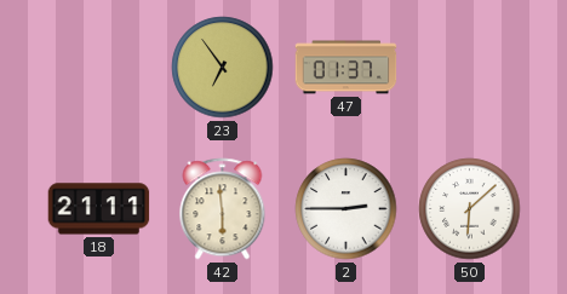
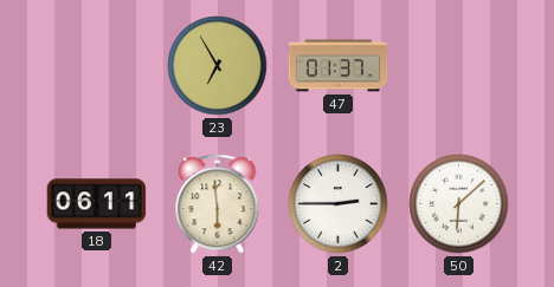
23: 6:54 -> 6:55
18: 21:11 -> 06:11
